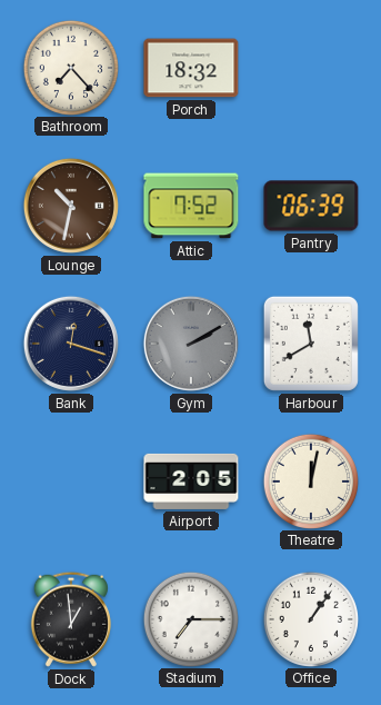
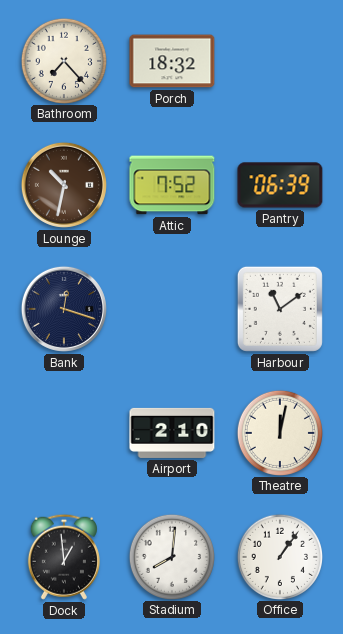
Gym: 2:10 -> none
Harbour: 11:40 -> 11:09
Airport: 2:05 -> 2:10
Stadium: 7:15 -> 8:01
